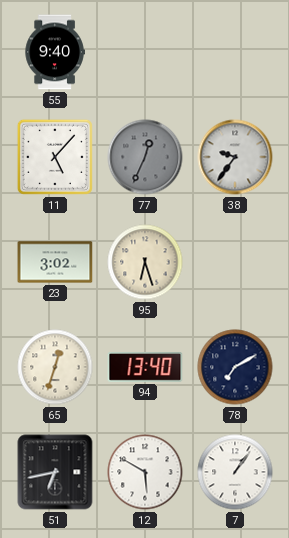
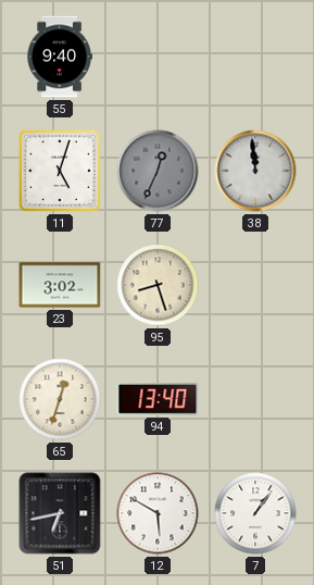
11: 5:07 -> 5:03
38: 9:36 -> 11:59
95: 6:27 -> 8:27
78: 7:10 -> none
